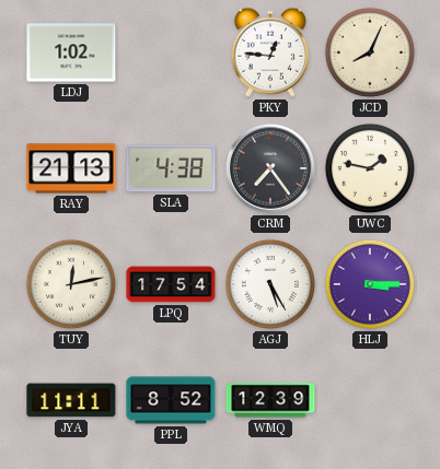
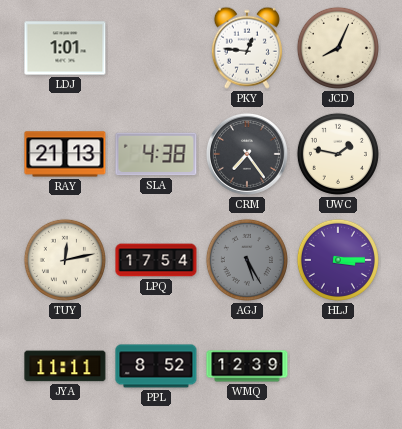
LDJ: 1:02 -> 1:01
AGJ dial: white -> grey
